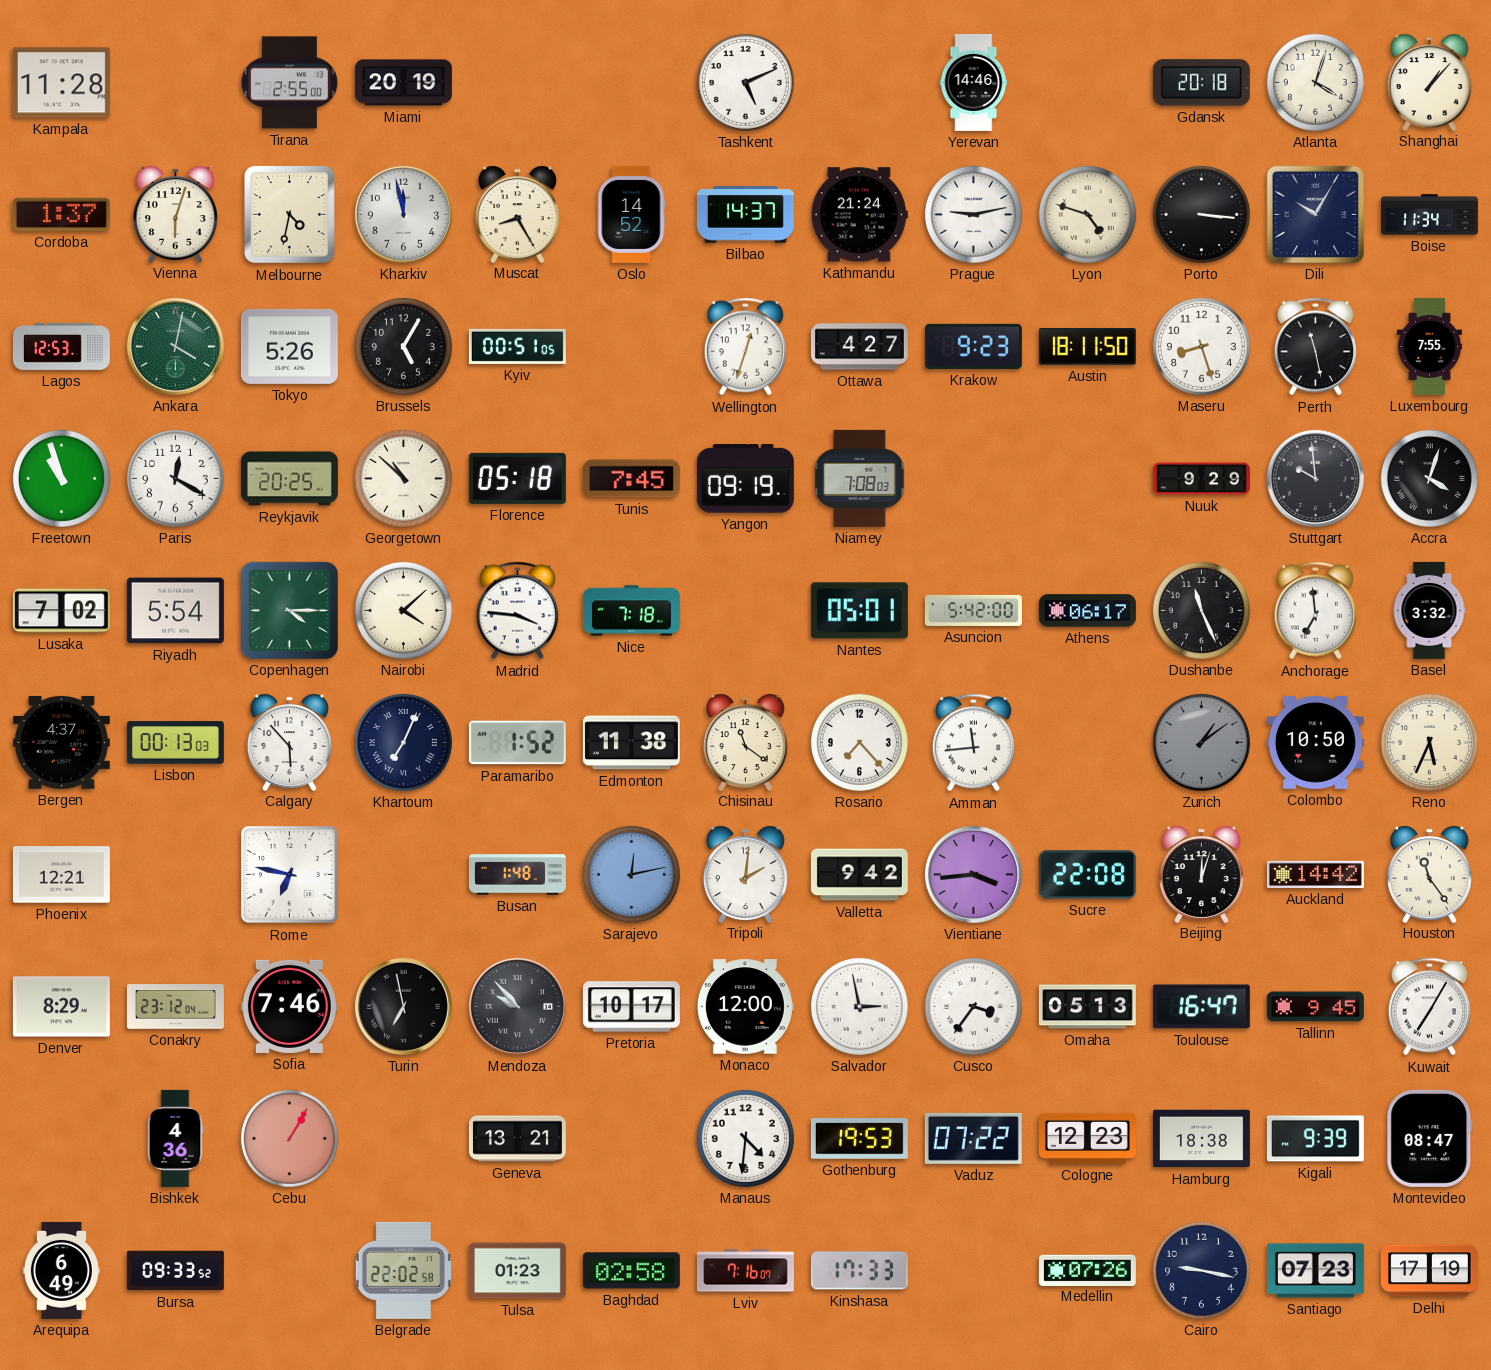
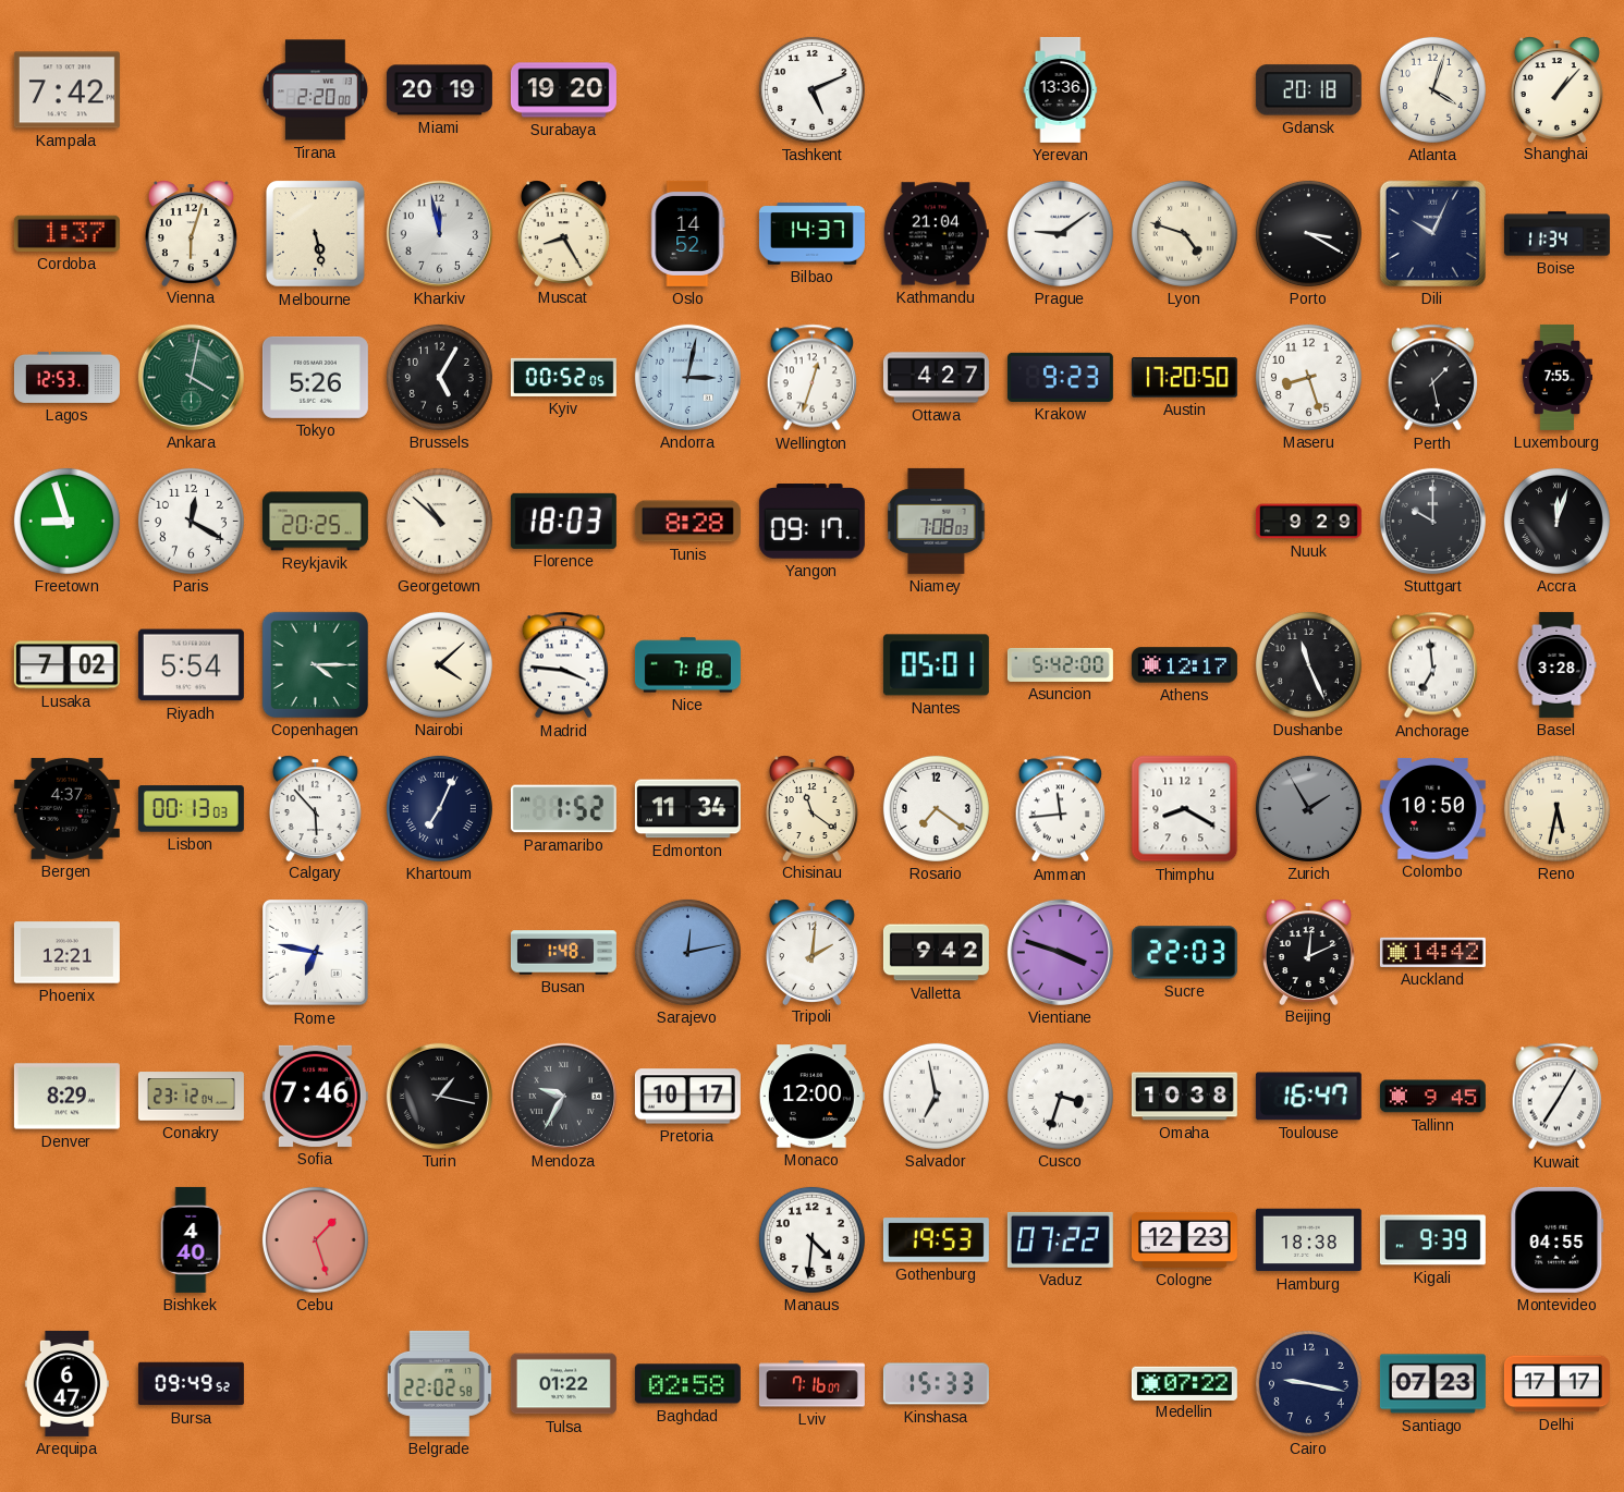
Kampala: 11:28 -> 7:42
Tirana: 2:55 -> 2:20
Surabaya: none -> 19:20
Yerevan: 14:46 -> 13:36
Melbourne: 4:32 -> 5:28
Kathmandu: 21:24 -> 21:04
Prague: 9:13 -> 9:09
Porto: 3:16 -> 3:20
Dili: 10:05 -> 10:04
Kyiv: 00:51 -> 00:52
Andorra: none -> 3:02
Austin: 18:11 -> 17:20
Perth: 11:28 -> 1:28
Freetown: 10:57 -> 8:57
Florence: 05:18 -> 18:03
Tunis: 7:45 -> 8:28
Yangon: 09:19 -> 09:17
Stuttgart: 9:59 -> 10:00
Accra: 4:03 -> 12:03
Athens: 06:17 -> 12:17
Basel: 3:32 -> 3:28
Edmonton: 11:38 -> 11:34
Rosario: 7:23 -> 7:21
Thimphu: none -> 8:20
Zurich: 1:09 -> 1:55
Reno: 5:34 -> 5:32
Vientiane: 3:44 -> 3:48
Sucre: 22:08 -> 22:03
Beijing: 12:03 -> 12:11
Houston: 11:24 -> none
Turin: 6:58 -> 1:17
Mendoza: 9:53 -> 9:35
Salvador: 2:58 -> 6:58
Cusco: 3:36 -> 3:33
Omaha: 05:13 -> 10:38
Bishkek: 4:36 -> 4:40
Cebu: 1:05 -> 1:27
Geneva: 13:21 -> none
Montevideo: 08:47 -> 04:55
Arequipa: 6:49 -> 6:47
Bursa: 09:33 -> 09:49
Tulsa: 01:23 -> 01:22
Kinshasa: 17:33 -> 15:33
Medellin: 07:26 -> 07:22
Delhi: 17:19 -> 17:17
